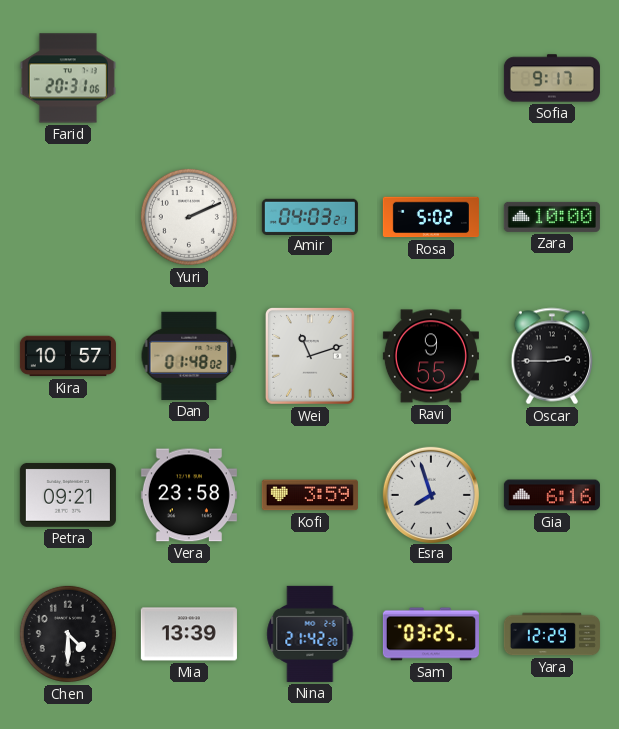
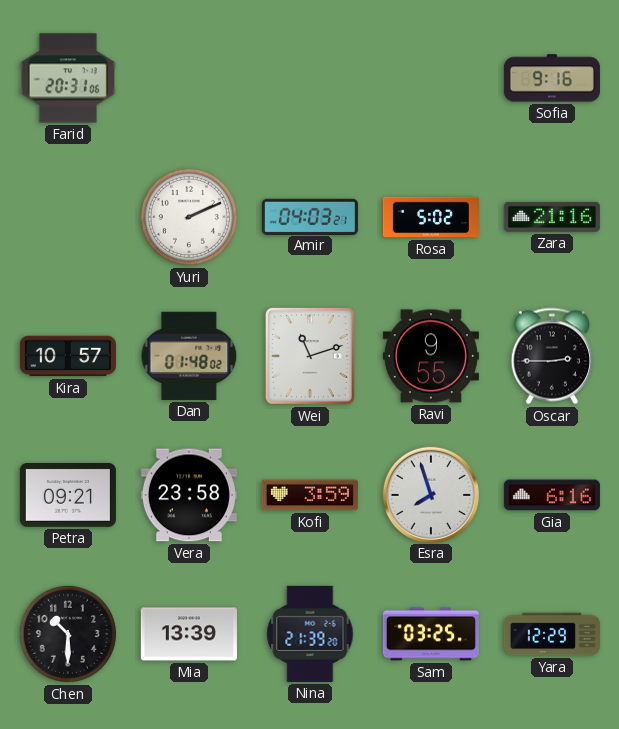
Sofia: 9:17 -> 9:16
Zara: 10:00 -> 21:16
Chen: 4:30 -> 10:30
Nina: 21:42 -> 21:39
